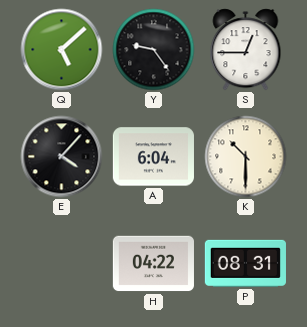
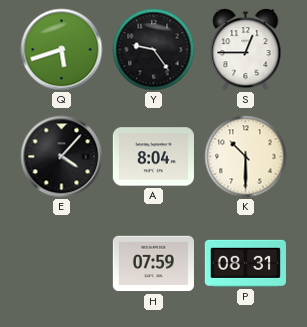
Q: 5:08 -> 5:42
A: 6:04 -> 8:04
H: 04:22 -> 07:59
